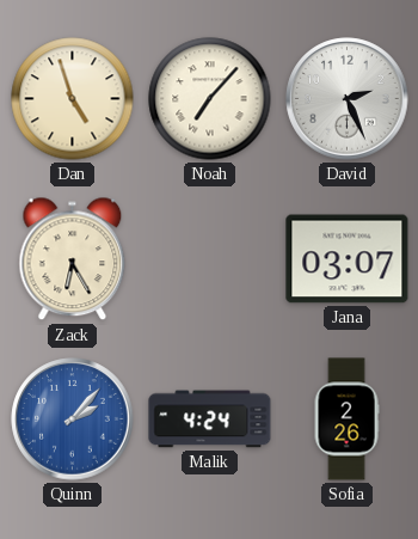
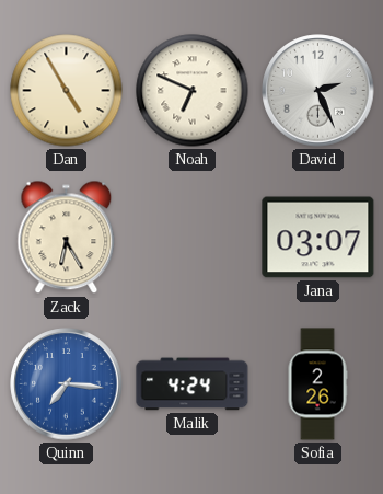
Dan: 4:57 -> 4:55
Noah: 7:07 -> 6:49
Quinn: 2:07 -> 7:16
